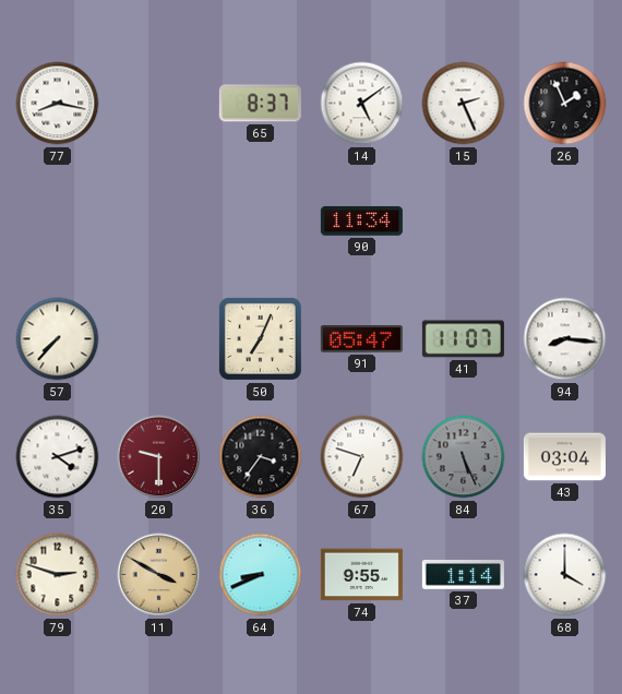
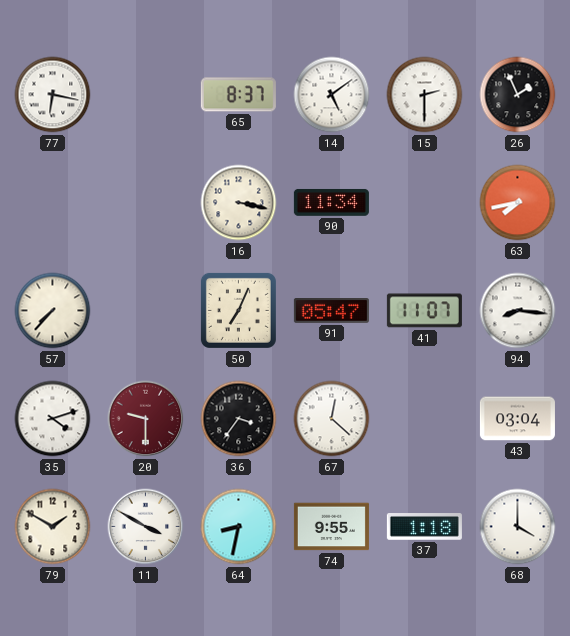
77: 8:17 -> 6:17
15: 2:26 -> 2:30
16: none -> 3:17
63: none -> 7:43
67: 6:48 -> 12:22
84: 5:26 -> none
79: 2:48 -> 1:50
11 dial: champagne -> white
64: 8:41 -> 8:32
37: 1:14 -> 1:18
